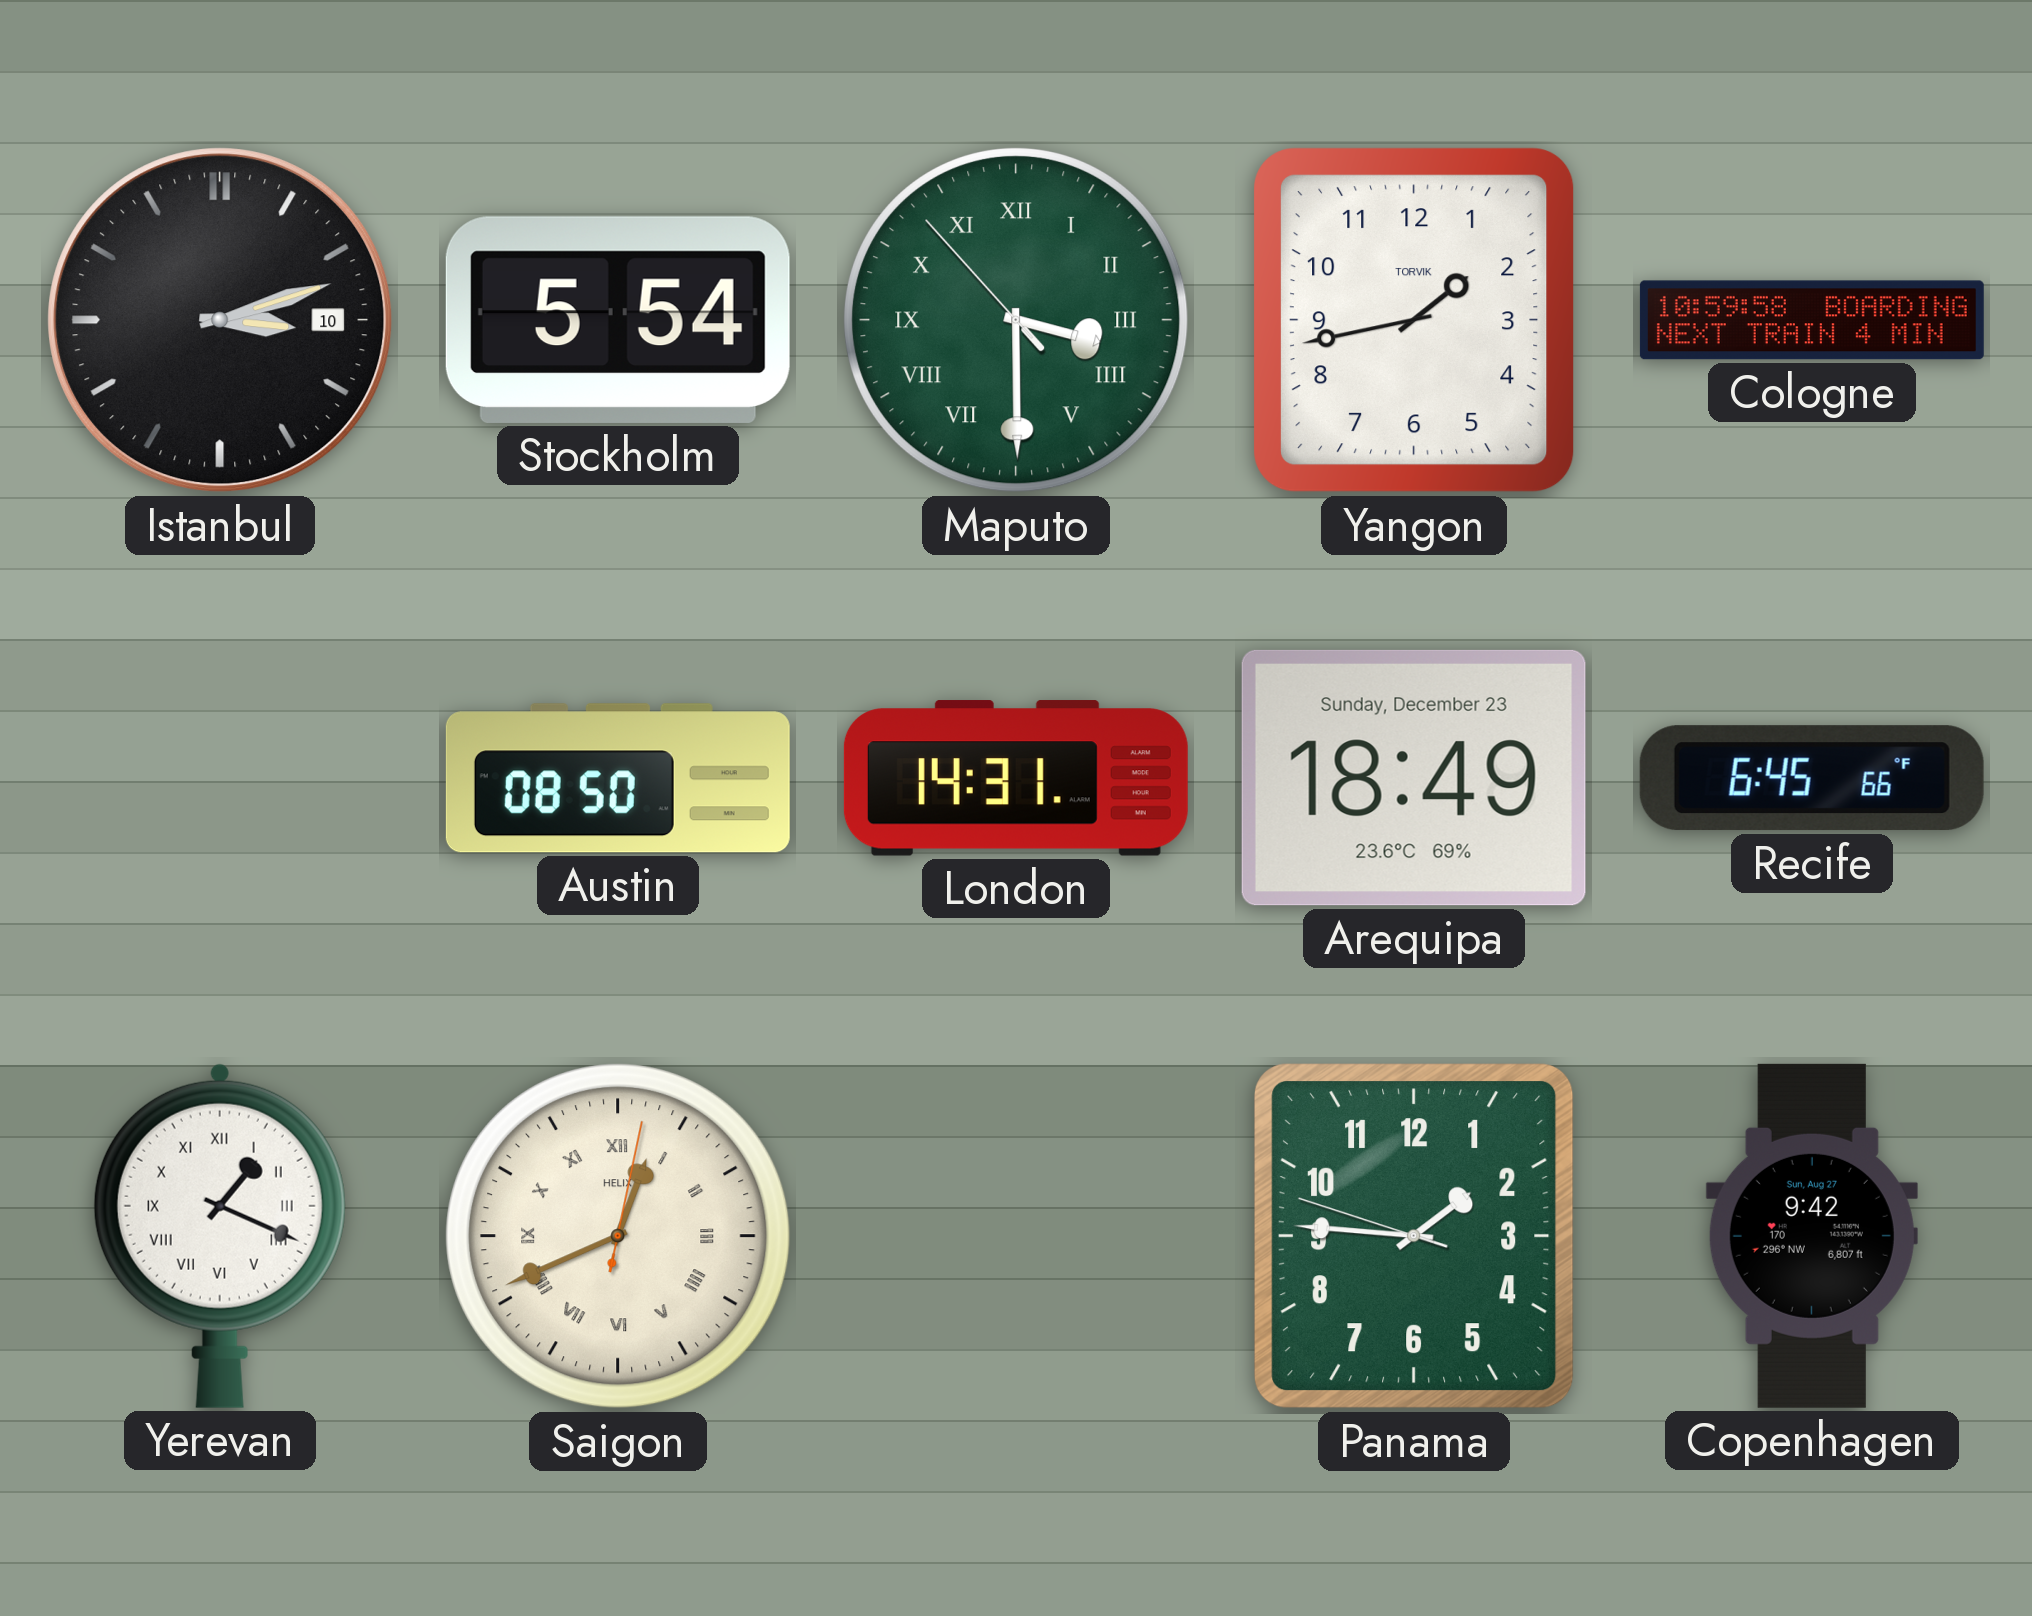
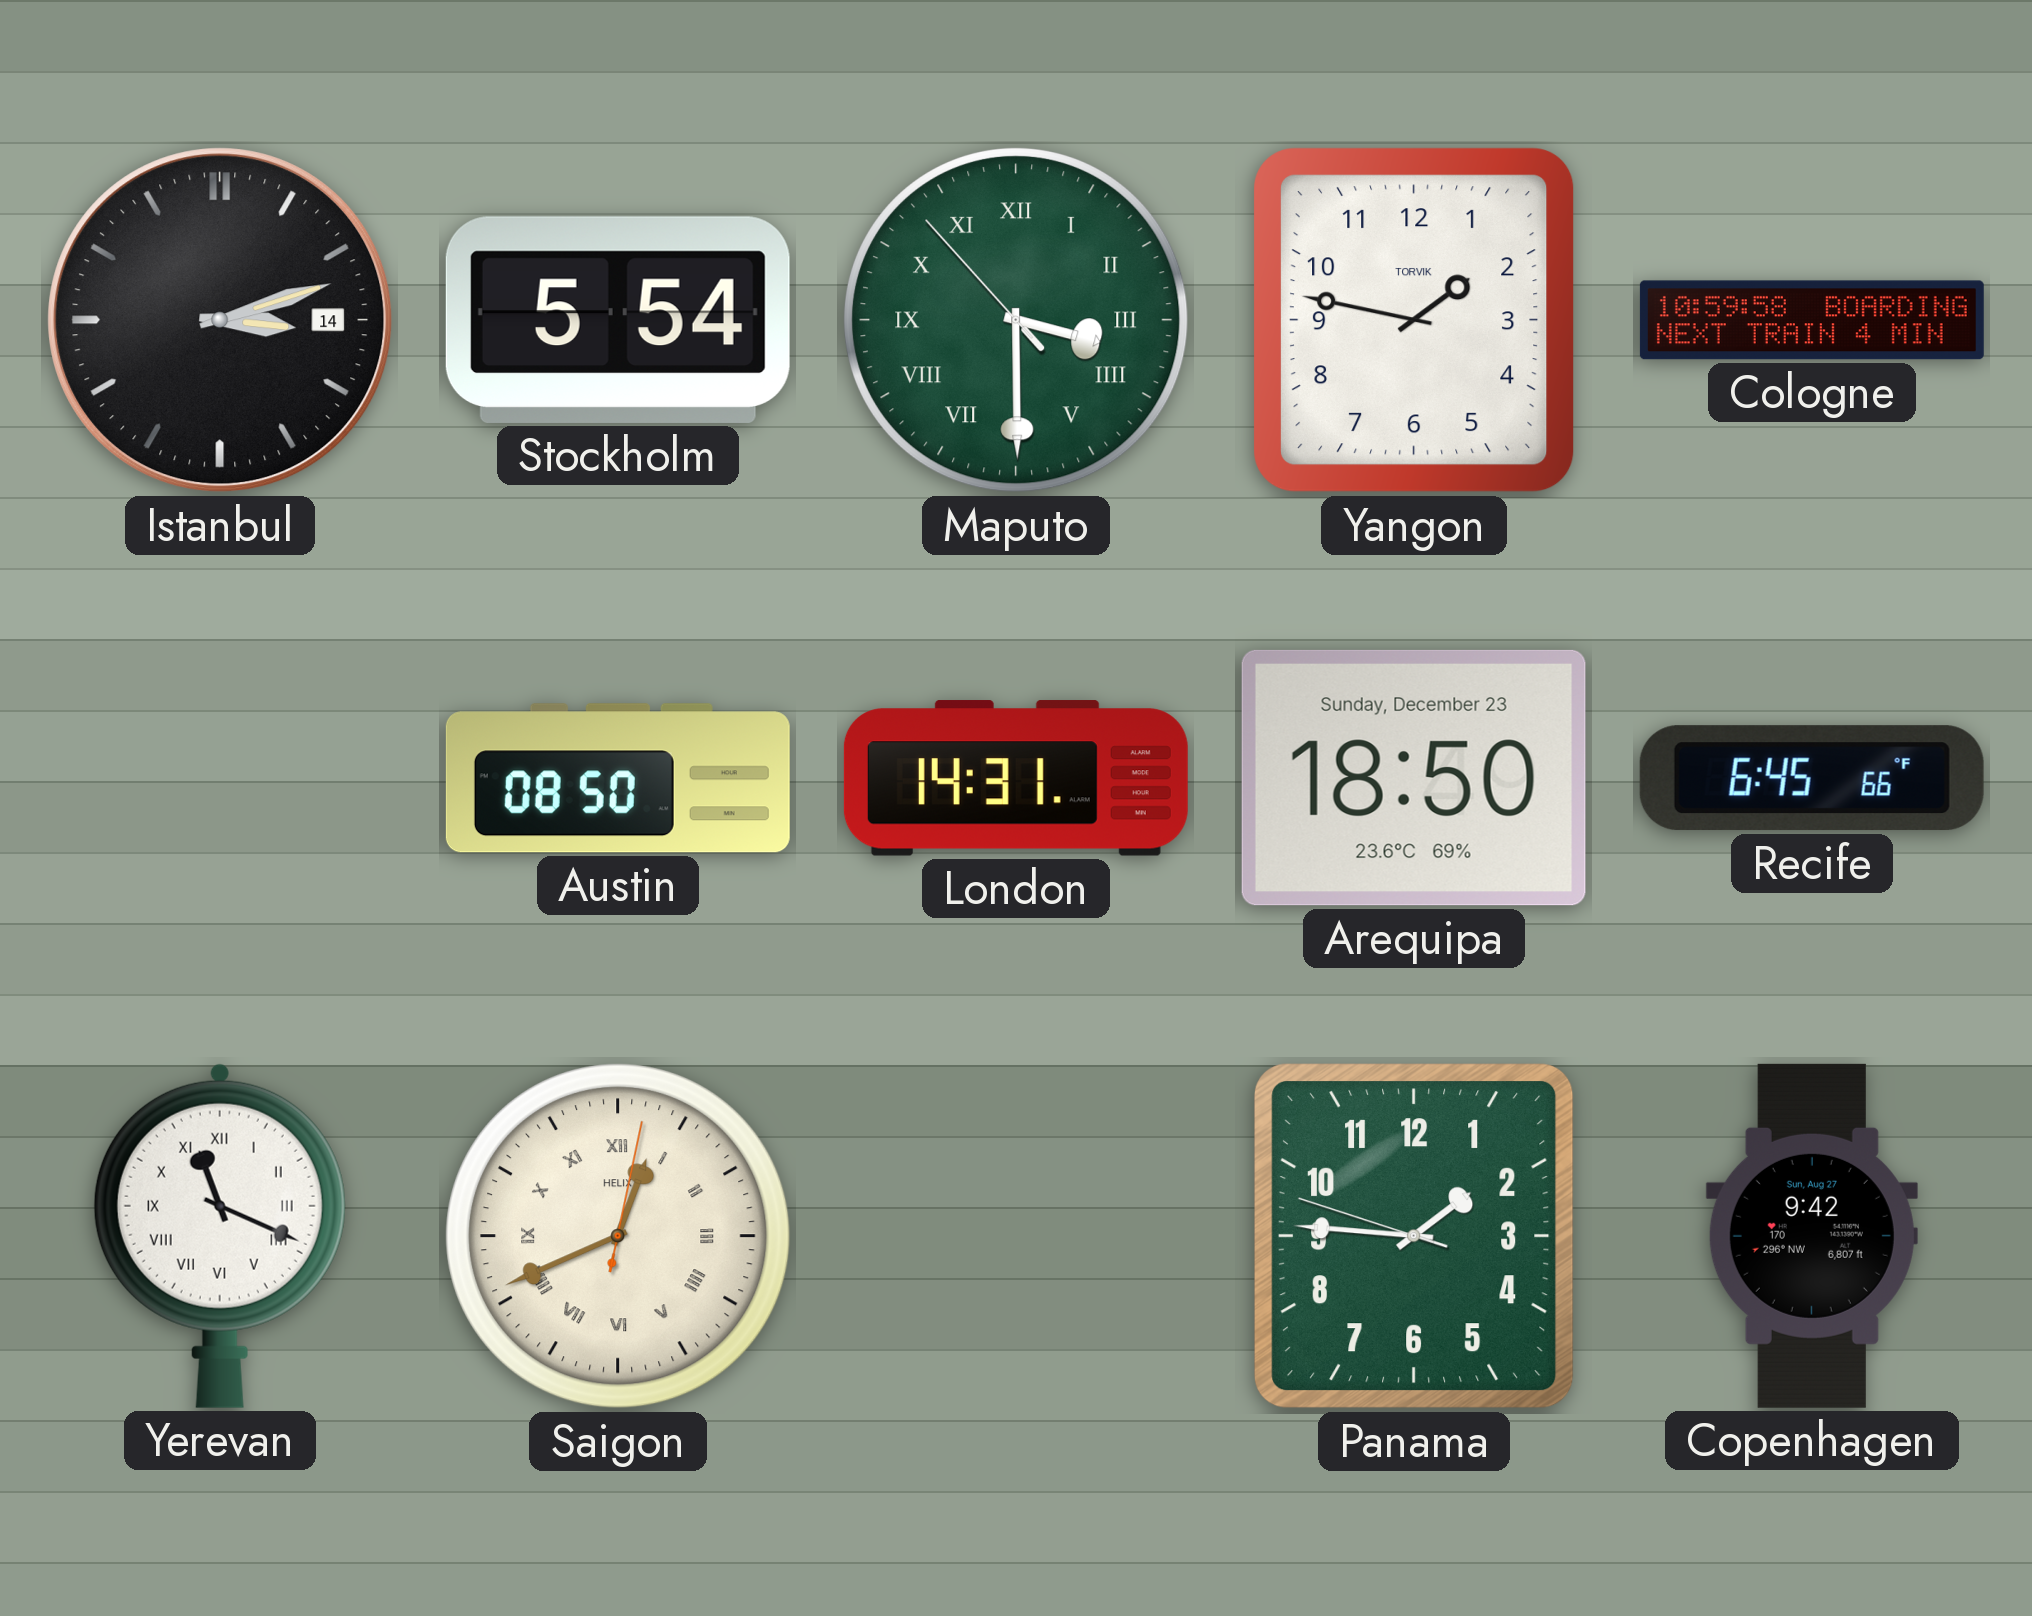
Istanbul date: 10 -> 14
Yangon: 1:43 -> 1:47
Arequipa: 18:49 -> 18:50
Yerevan: 1:19 -> 11:19
